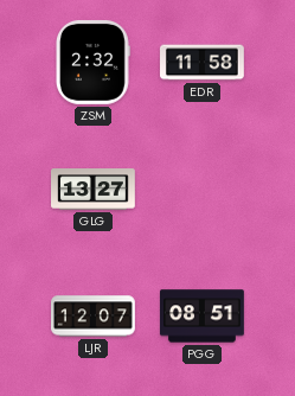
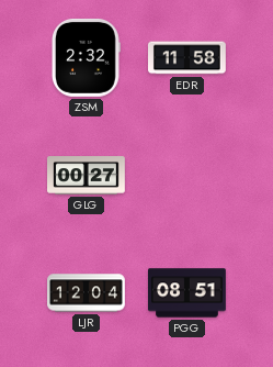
GLG: 13:27 -> 00:27
LJR: 12:07 -> 12:04
